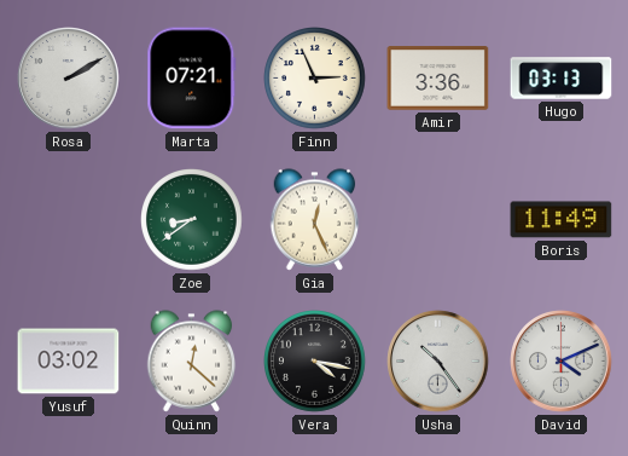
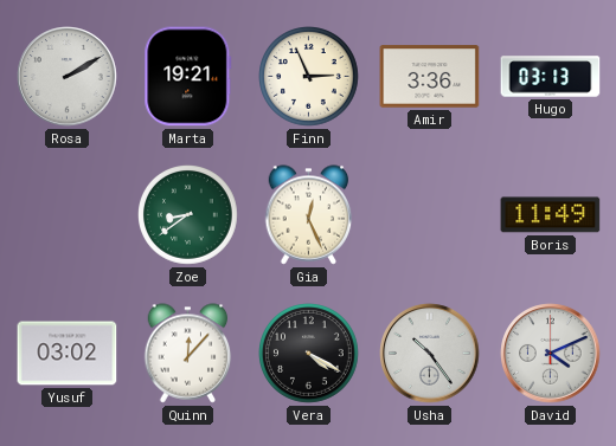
Marta: 07:21 -> 19:21
Quinn: 12:22 -> 12:07
Vera: 4:17 -> 4:20
